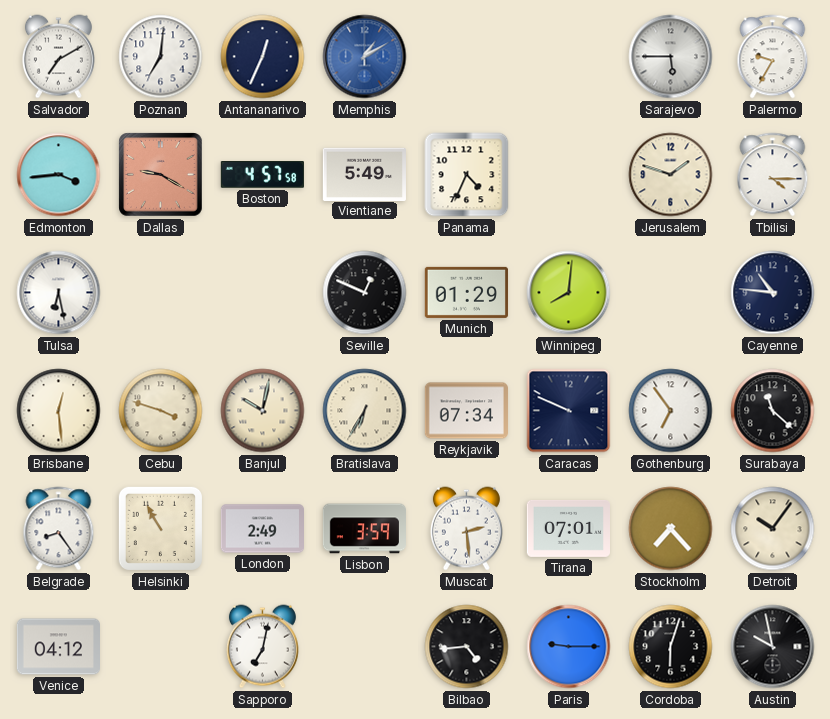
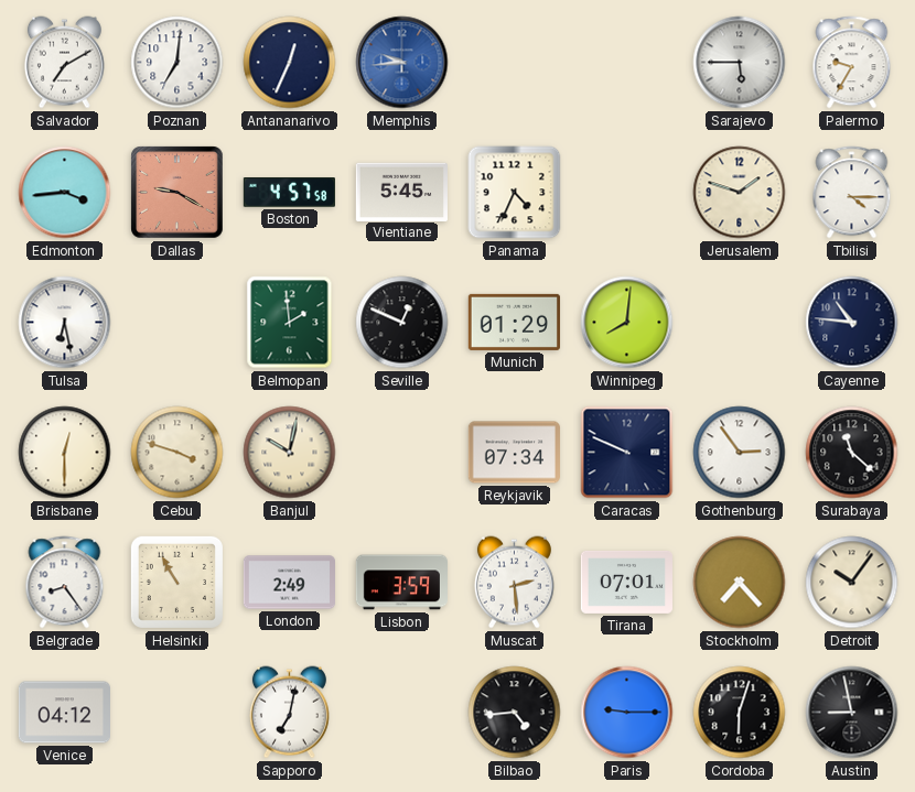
Memphis: 1:10 -> 9:44
Vientiane: 5:49 -> 5:45
Belmopan: none -> 1:59
Brisbane: 12:29 -> 12:30
Bratislava: 6:35 -> none
Gothenburg: 6:54 -> 2:54
Austin: 9:58 -> 8:58
